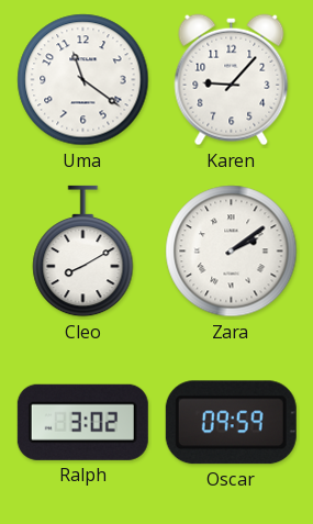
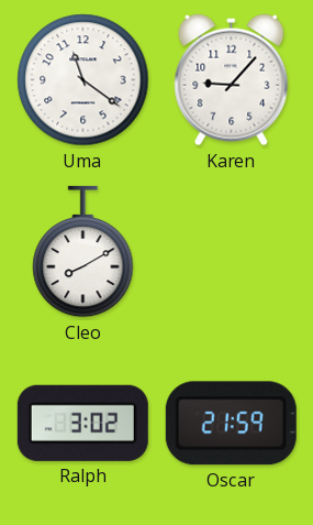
Zara: 2:09 -> none
Oscar: 09:59 -> 21:59
